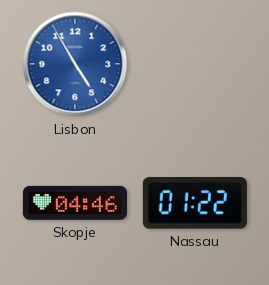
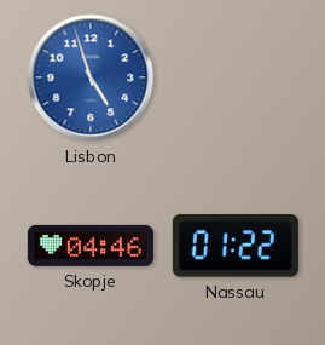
Lisbon: 4:55 -> 4:57
